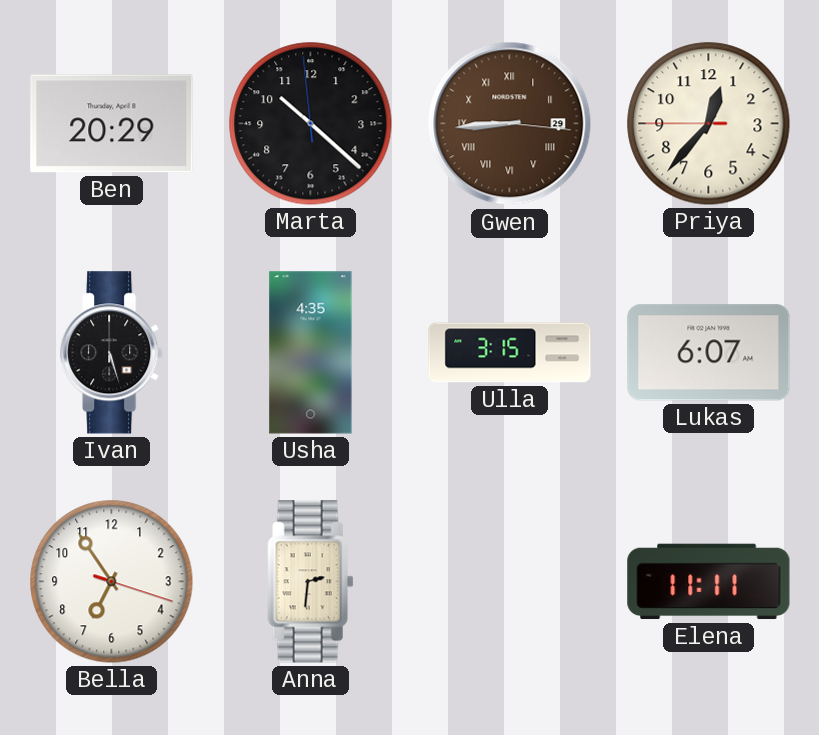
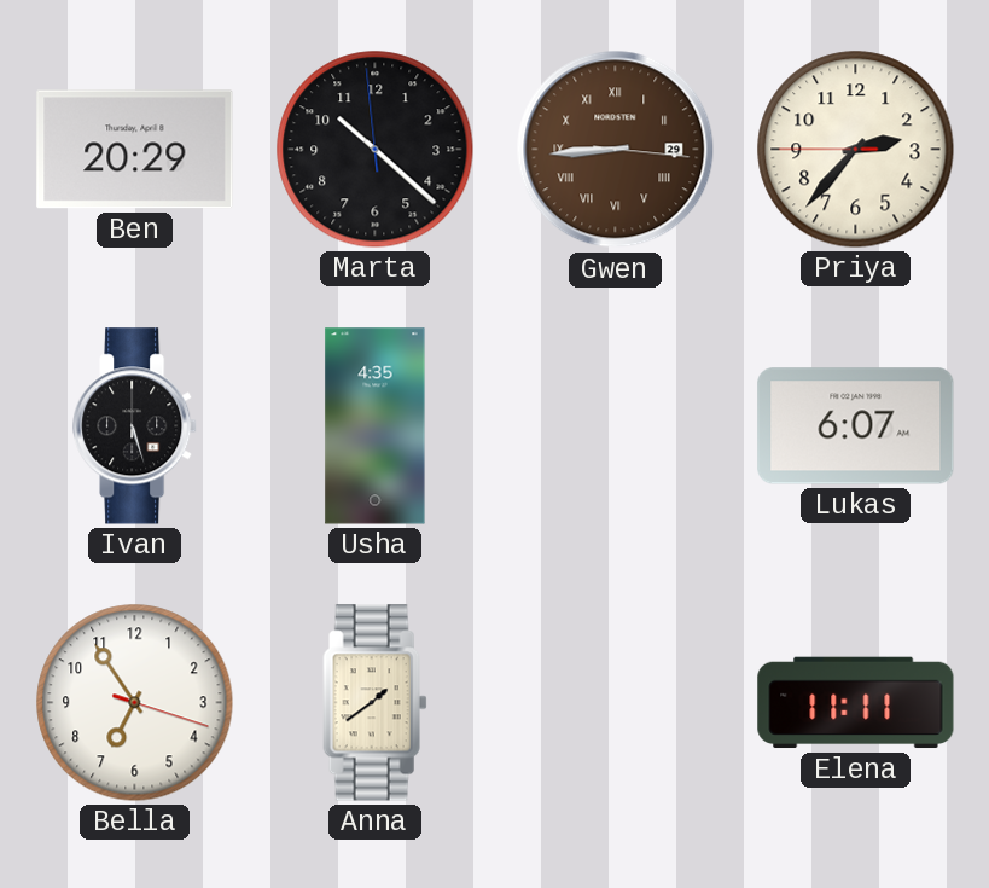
Priya: 12:36 -> 2:36
Ulla: 3:15 -> none
Anna: 2:31 -> 1:39
